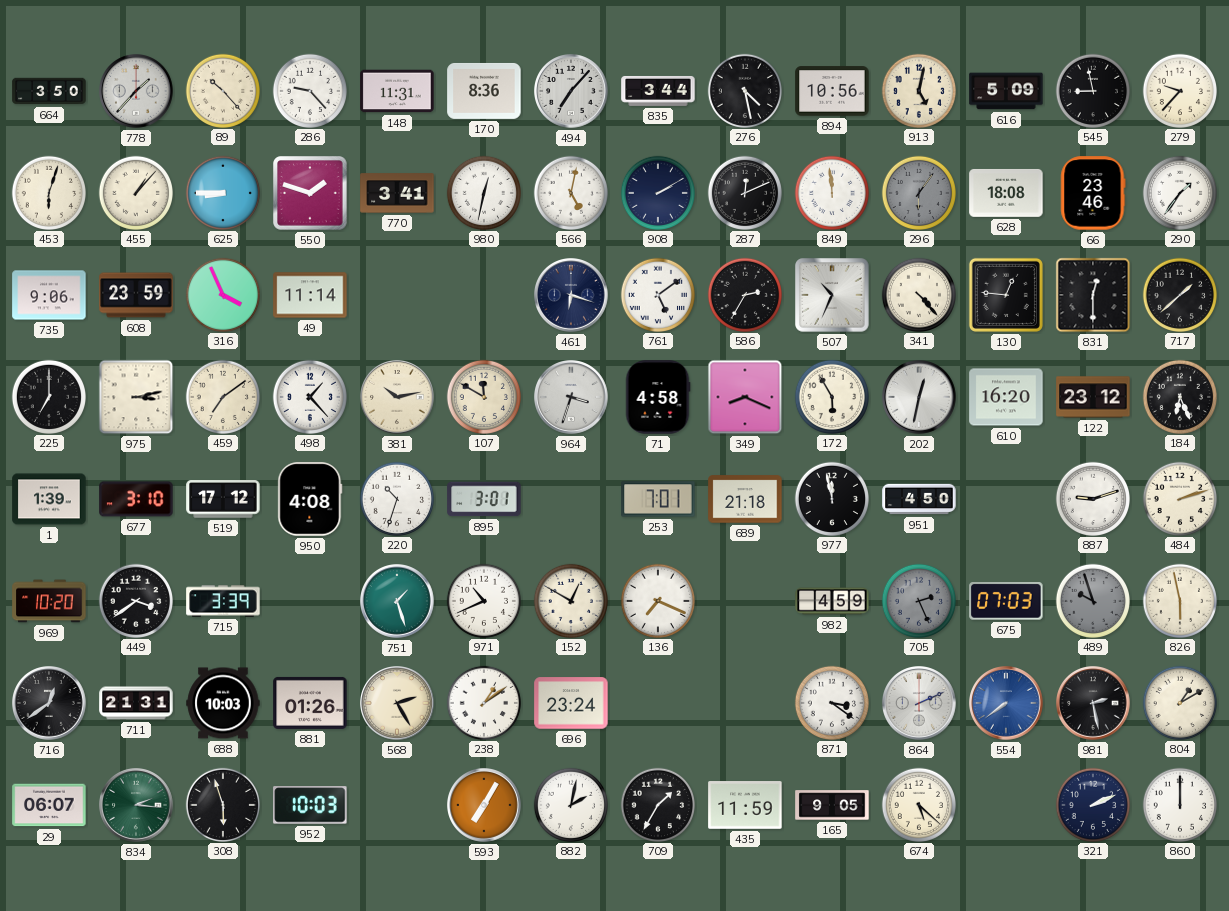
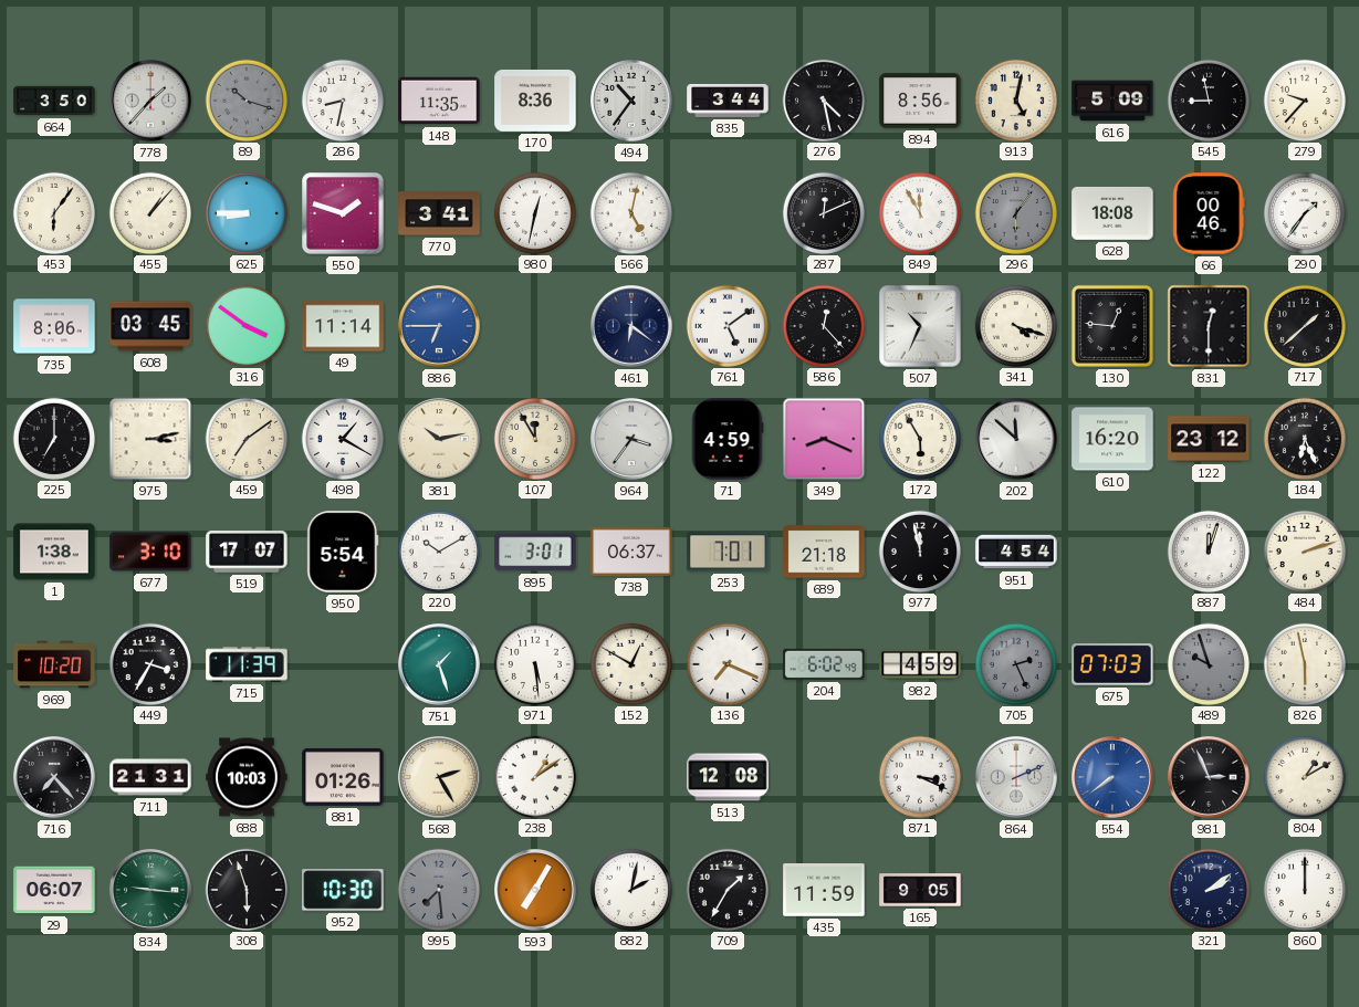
89: 10:23 -> 10:18
89 dial: cream -> grey
286: 9:23 -> 8:32
148: 11:31 -> 11:35
494: 7:07 -> 10:36
894: 10:56 -> 8:56
453: 6:03 -> 6:06
908: 2:10 -> none
849: 11:59 -> 11:55
66: 23:46 -> 00:46
735: 9:06 -> 8:06
608: 23:59 -> 03:45
316: 3:56 -> 3:51
886: none -> 6:45
461: 6:18 -> 6:21
586: 2:35 -> 12:23
341: 4:23 -> 4:18
498: 1:23 -> 1:20
107: 11:50 -> 11:55
964: 3:33 -> 3:36
71: 4:58 -> 4:59
202: 12:32 -> 11:52
1: 1:39 -> 1:38
519: 17:12 -> 17:07
950: 4:08 -> 5:54
220: 10:33 -> 10:10
738: none -> 06:37
951: 4:50 -> 4:54
887: 9:12 -> 12:03
449: 3:39 -> 3:35
715: 3:39 -> 11:39
971: 10:41 -> 5:29
204: none -> 6:02
716: 12:39 -> 7:23
696: 23:24 -> none
513: none -> 12:08
871: 3:21 -> 3:19
981: 2:28 -> 2:56
834: 2:16 -> 9:16
952: 10:03 -> 10:30
995: none -> 7:29
674: 5:22 -> none
321: 2:11 -> 2:09
